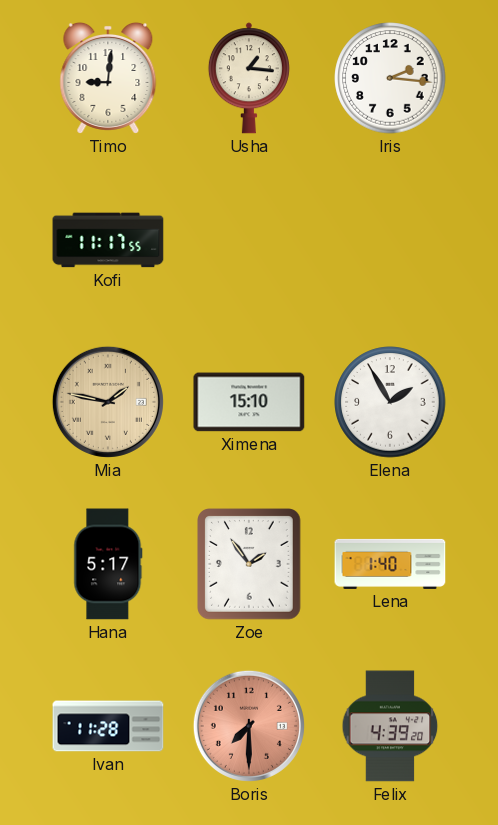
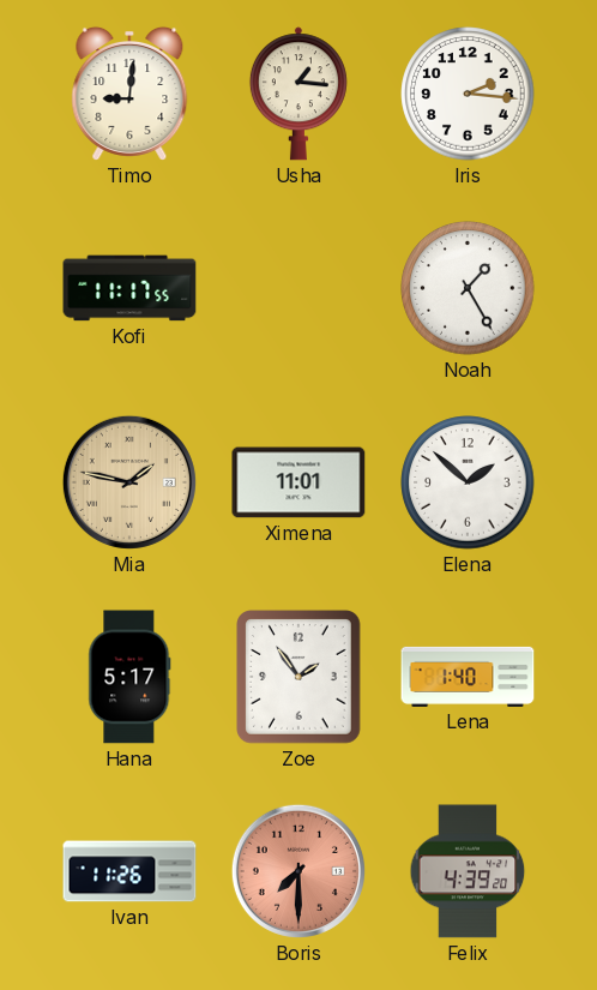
Noah: none -> 1:25
Ximena: 15:10 -> 11:01
Elena: 1:55 -> 1:52
Ivan: 11:28 -> 11:26
